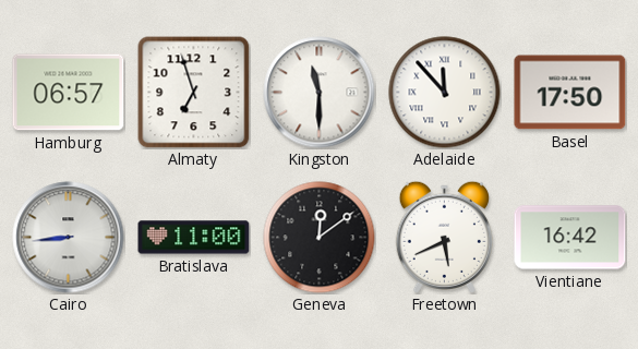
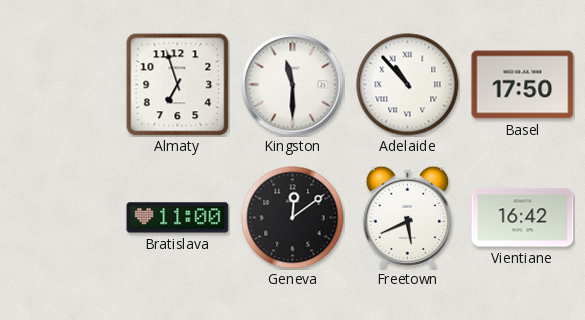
Hamburg: 06:57 -> none
Adelaide: 11:53 -> 10:53
Cairo: 8:44 -> none
